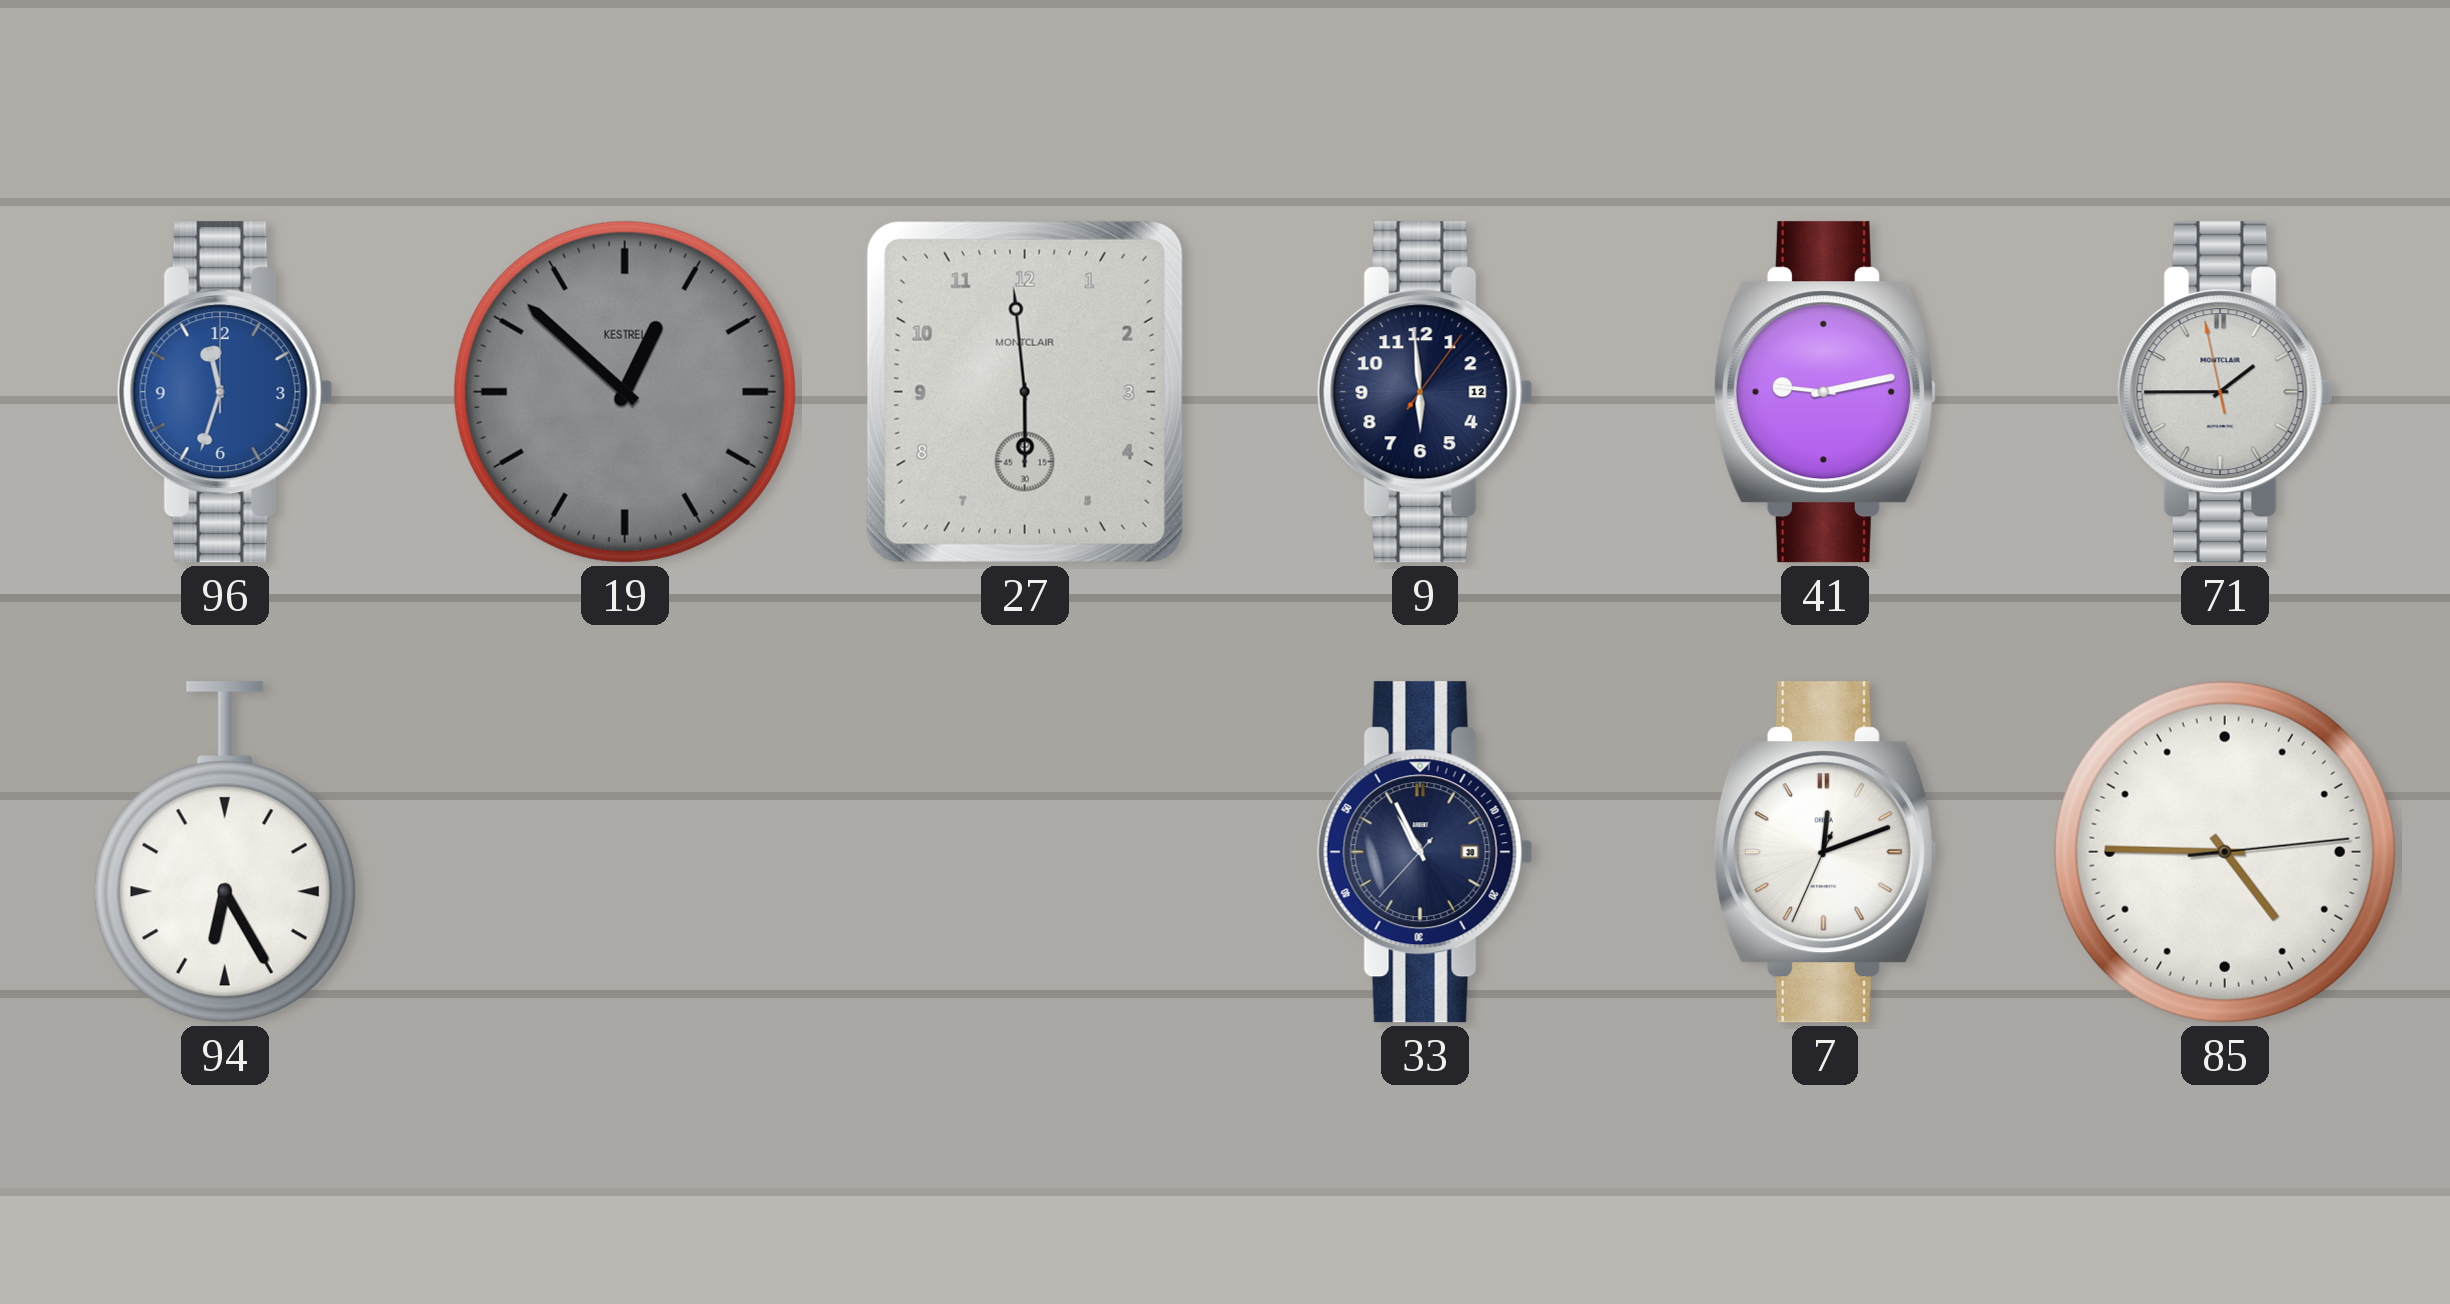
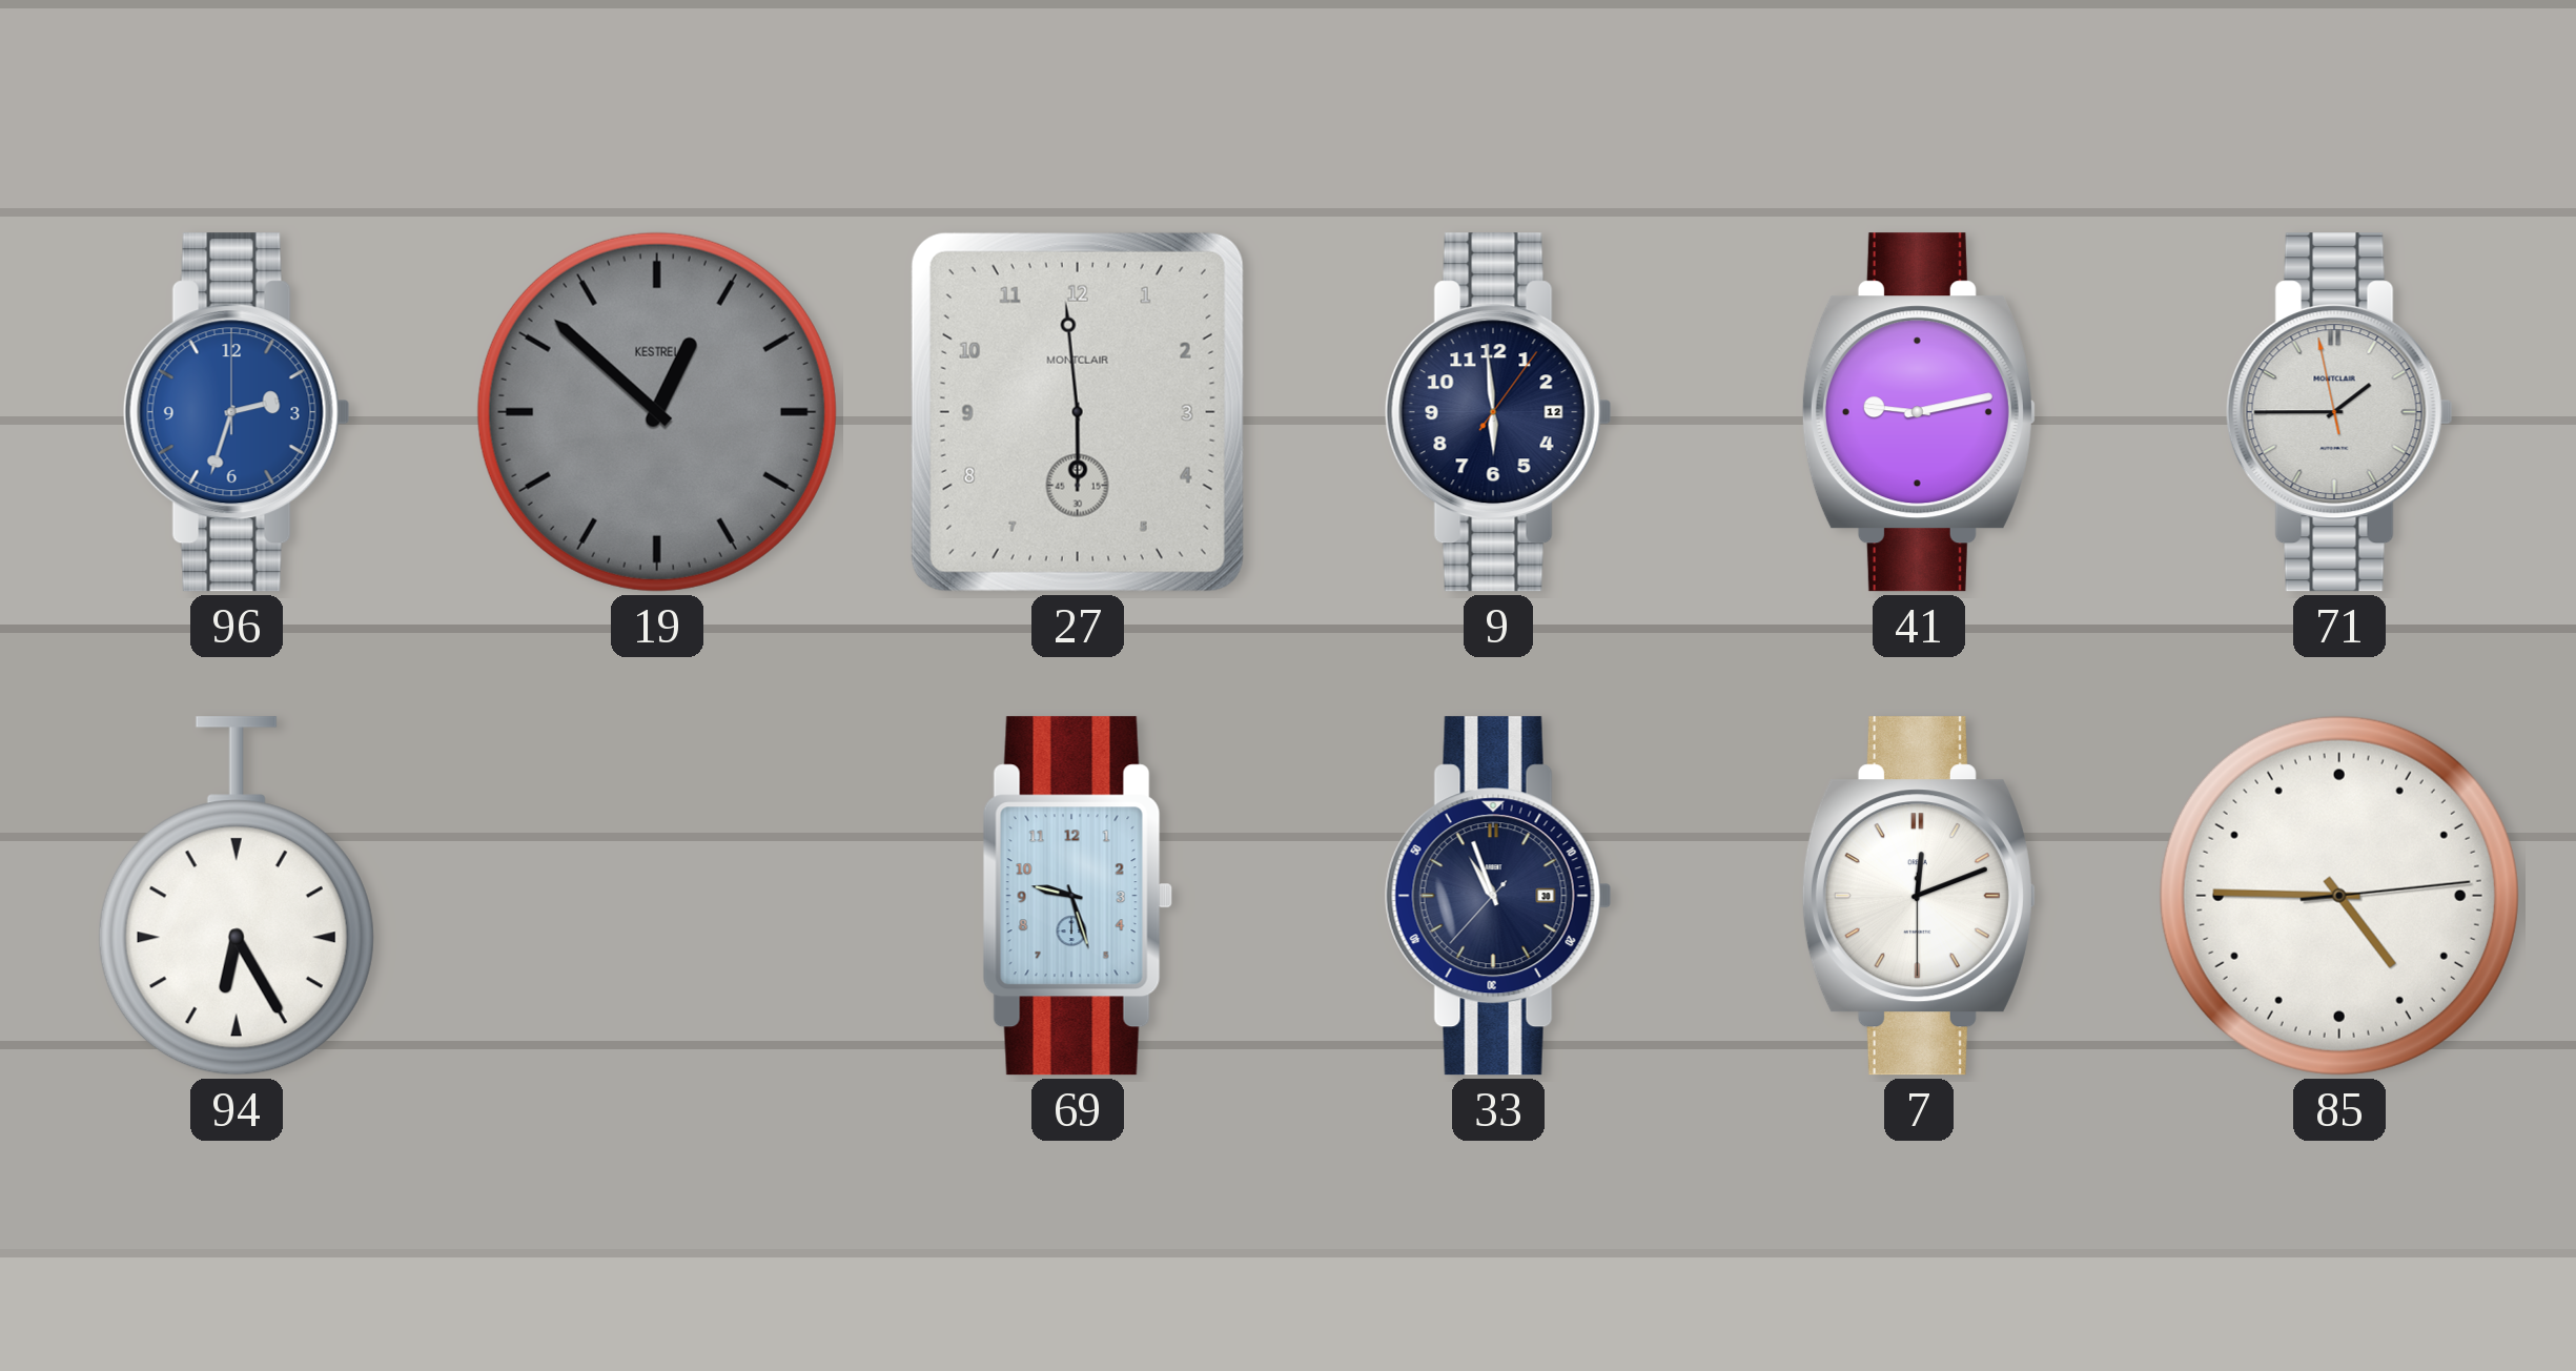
96: 11:33 -> 2:33
69: none -> 9:27
33: 10:55 -> 10:56
7: 12:11:34 -> 12:11:30
